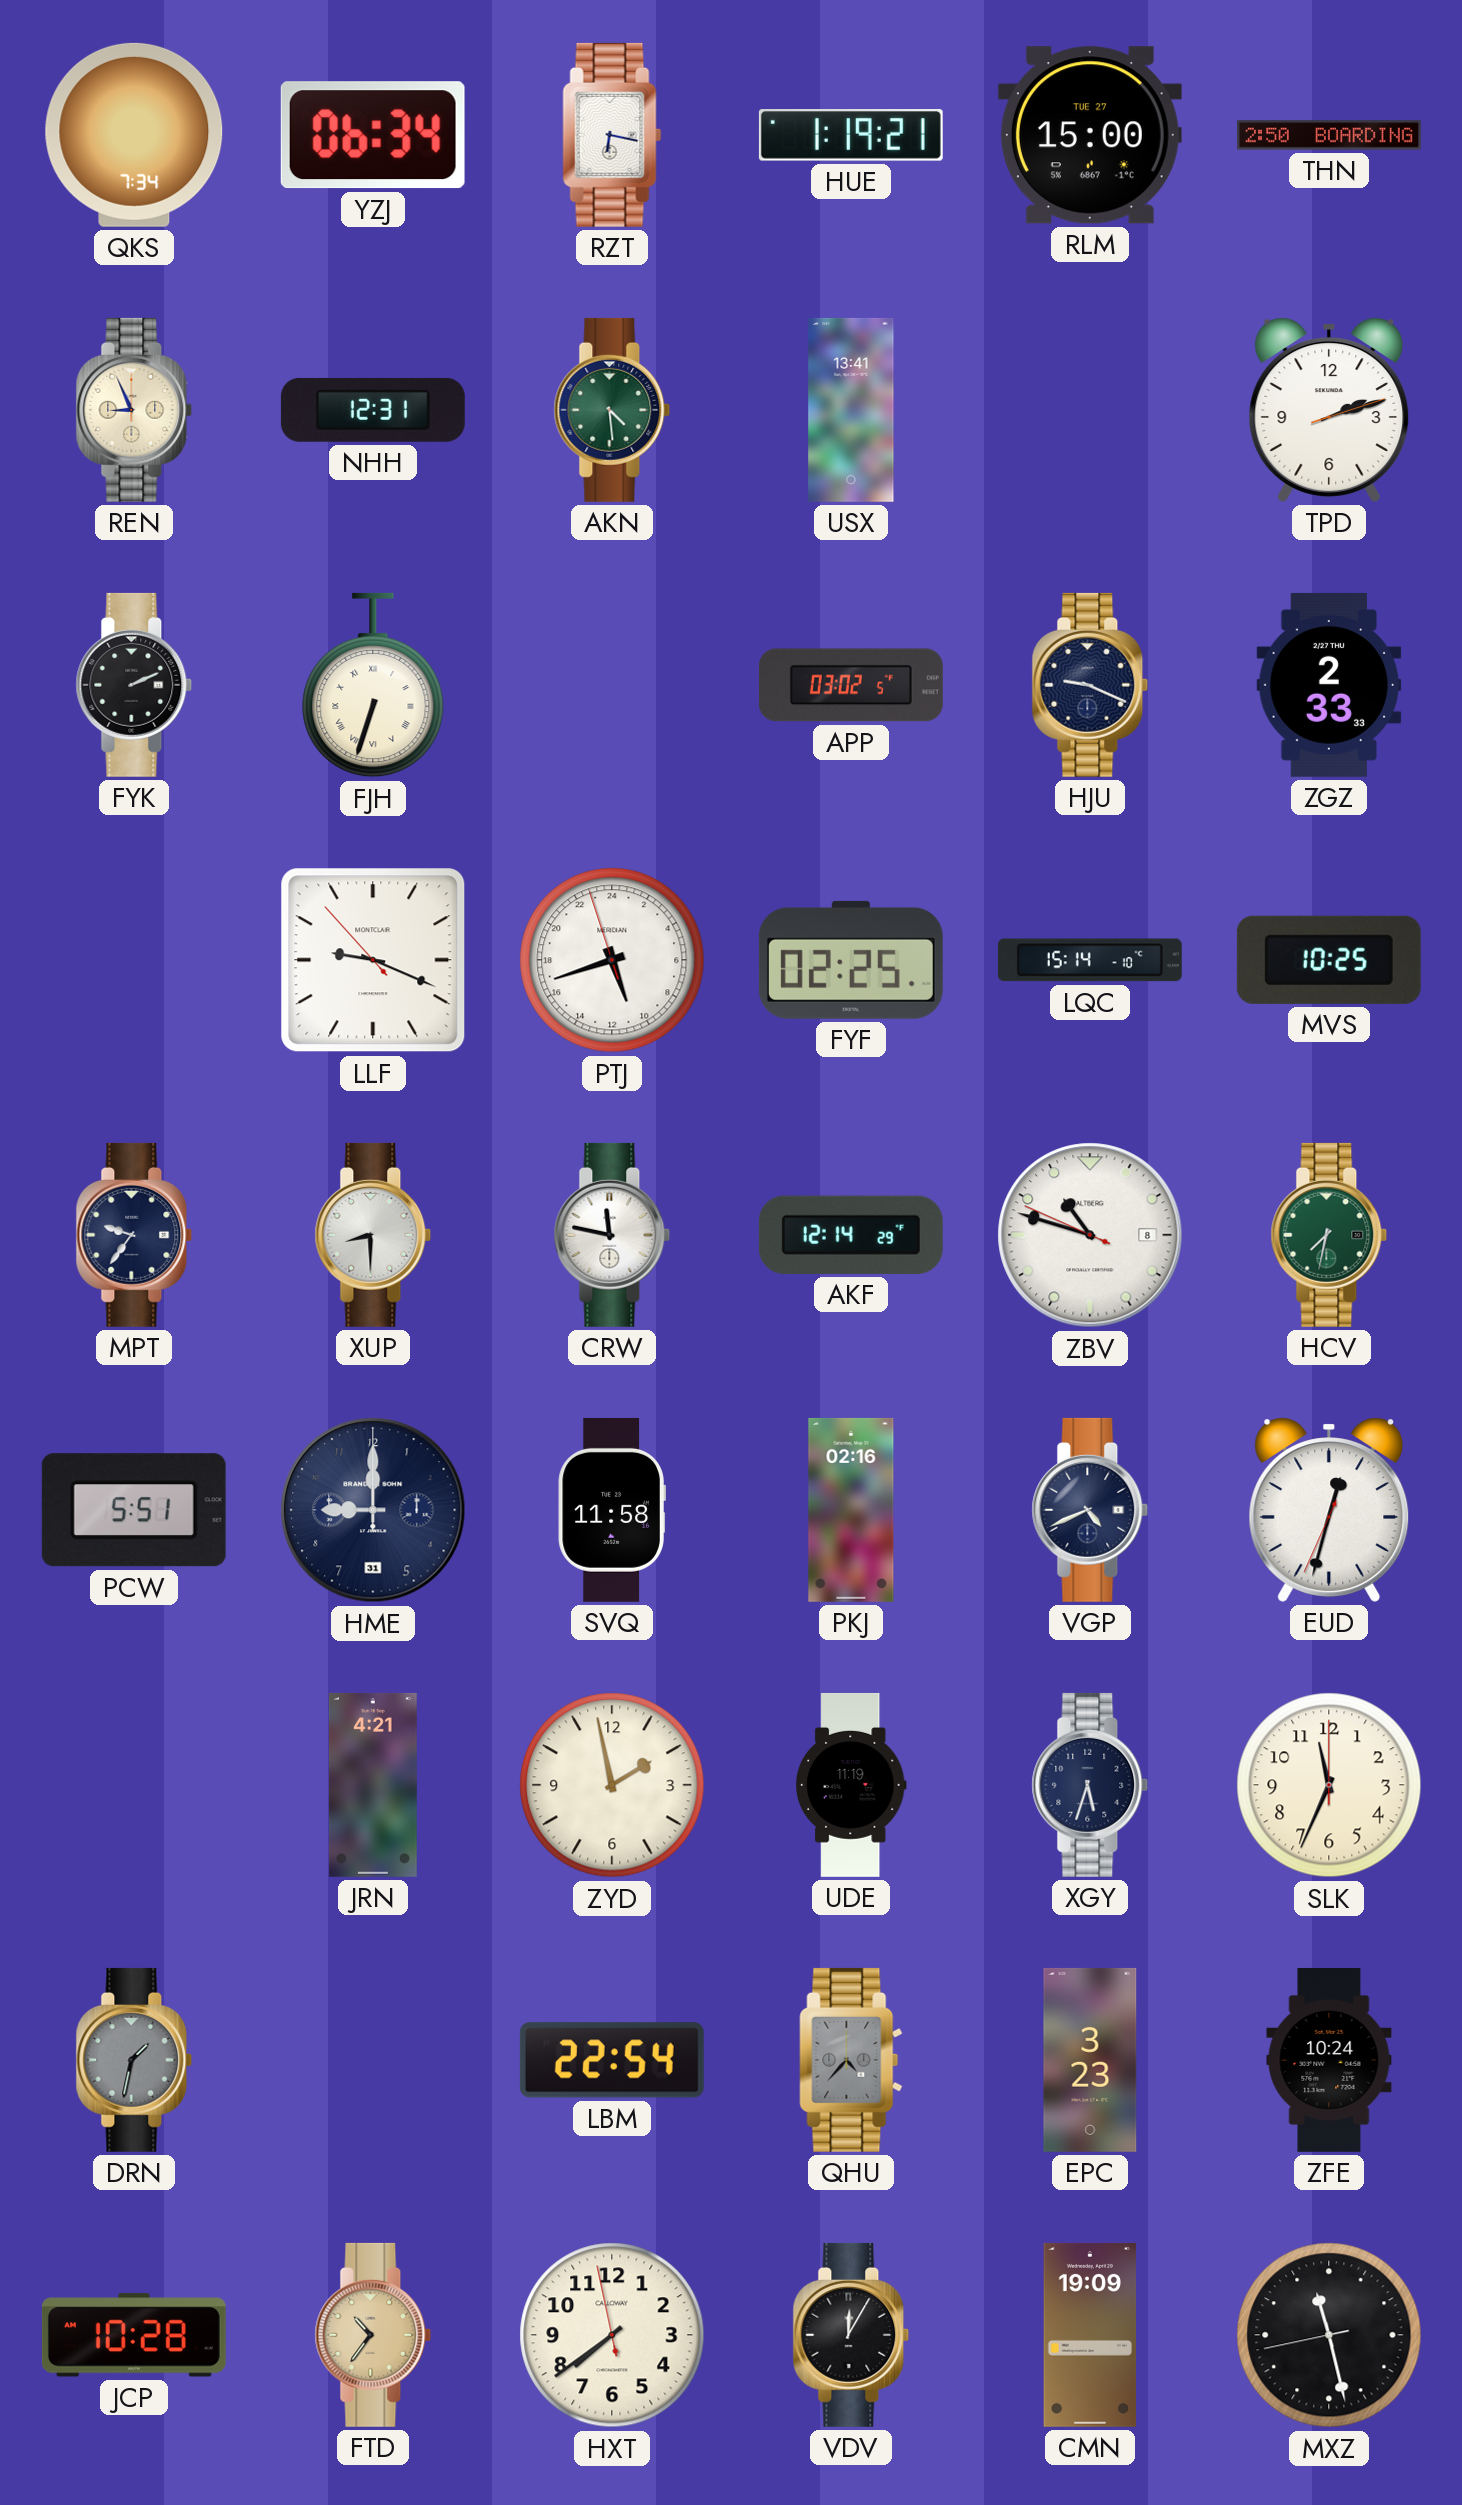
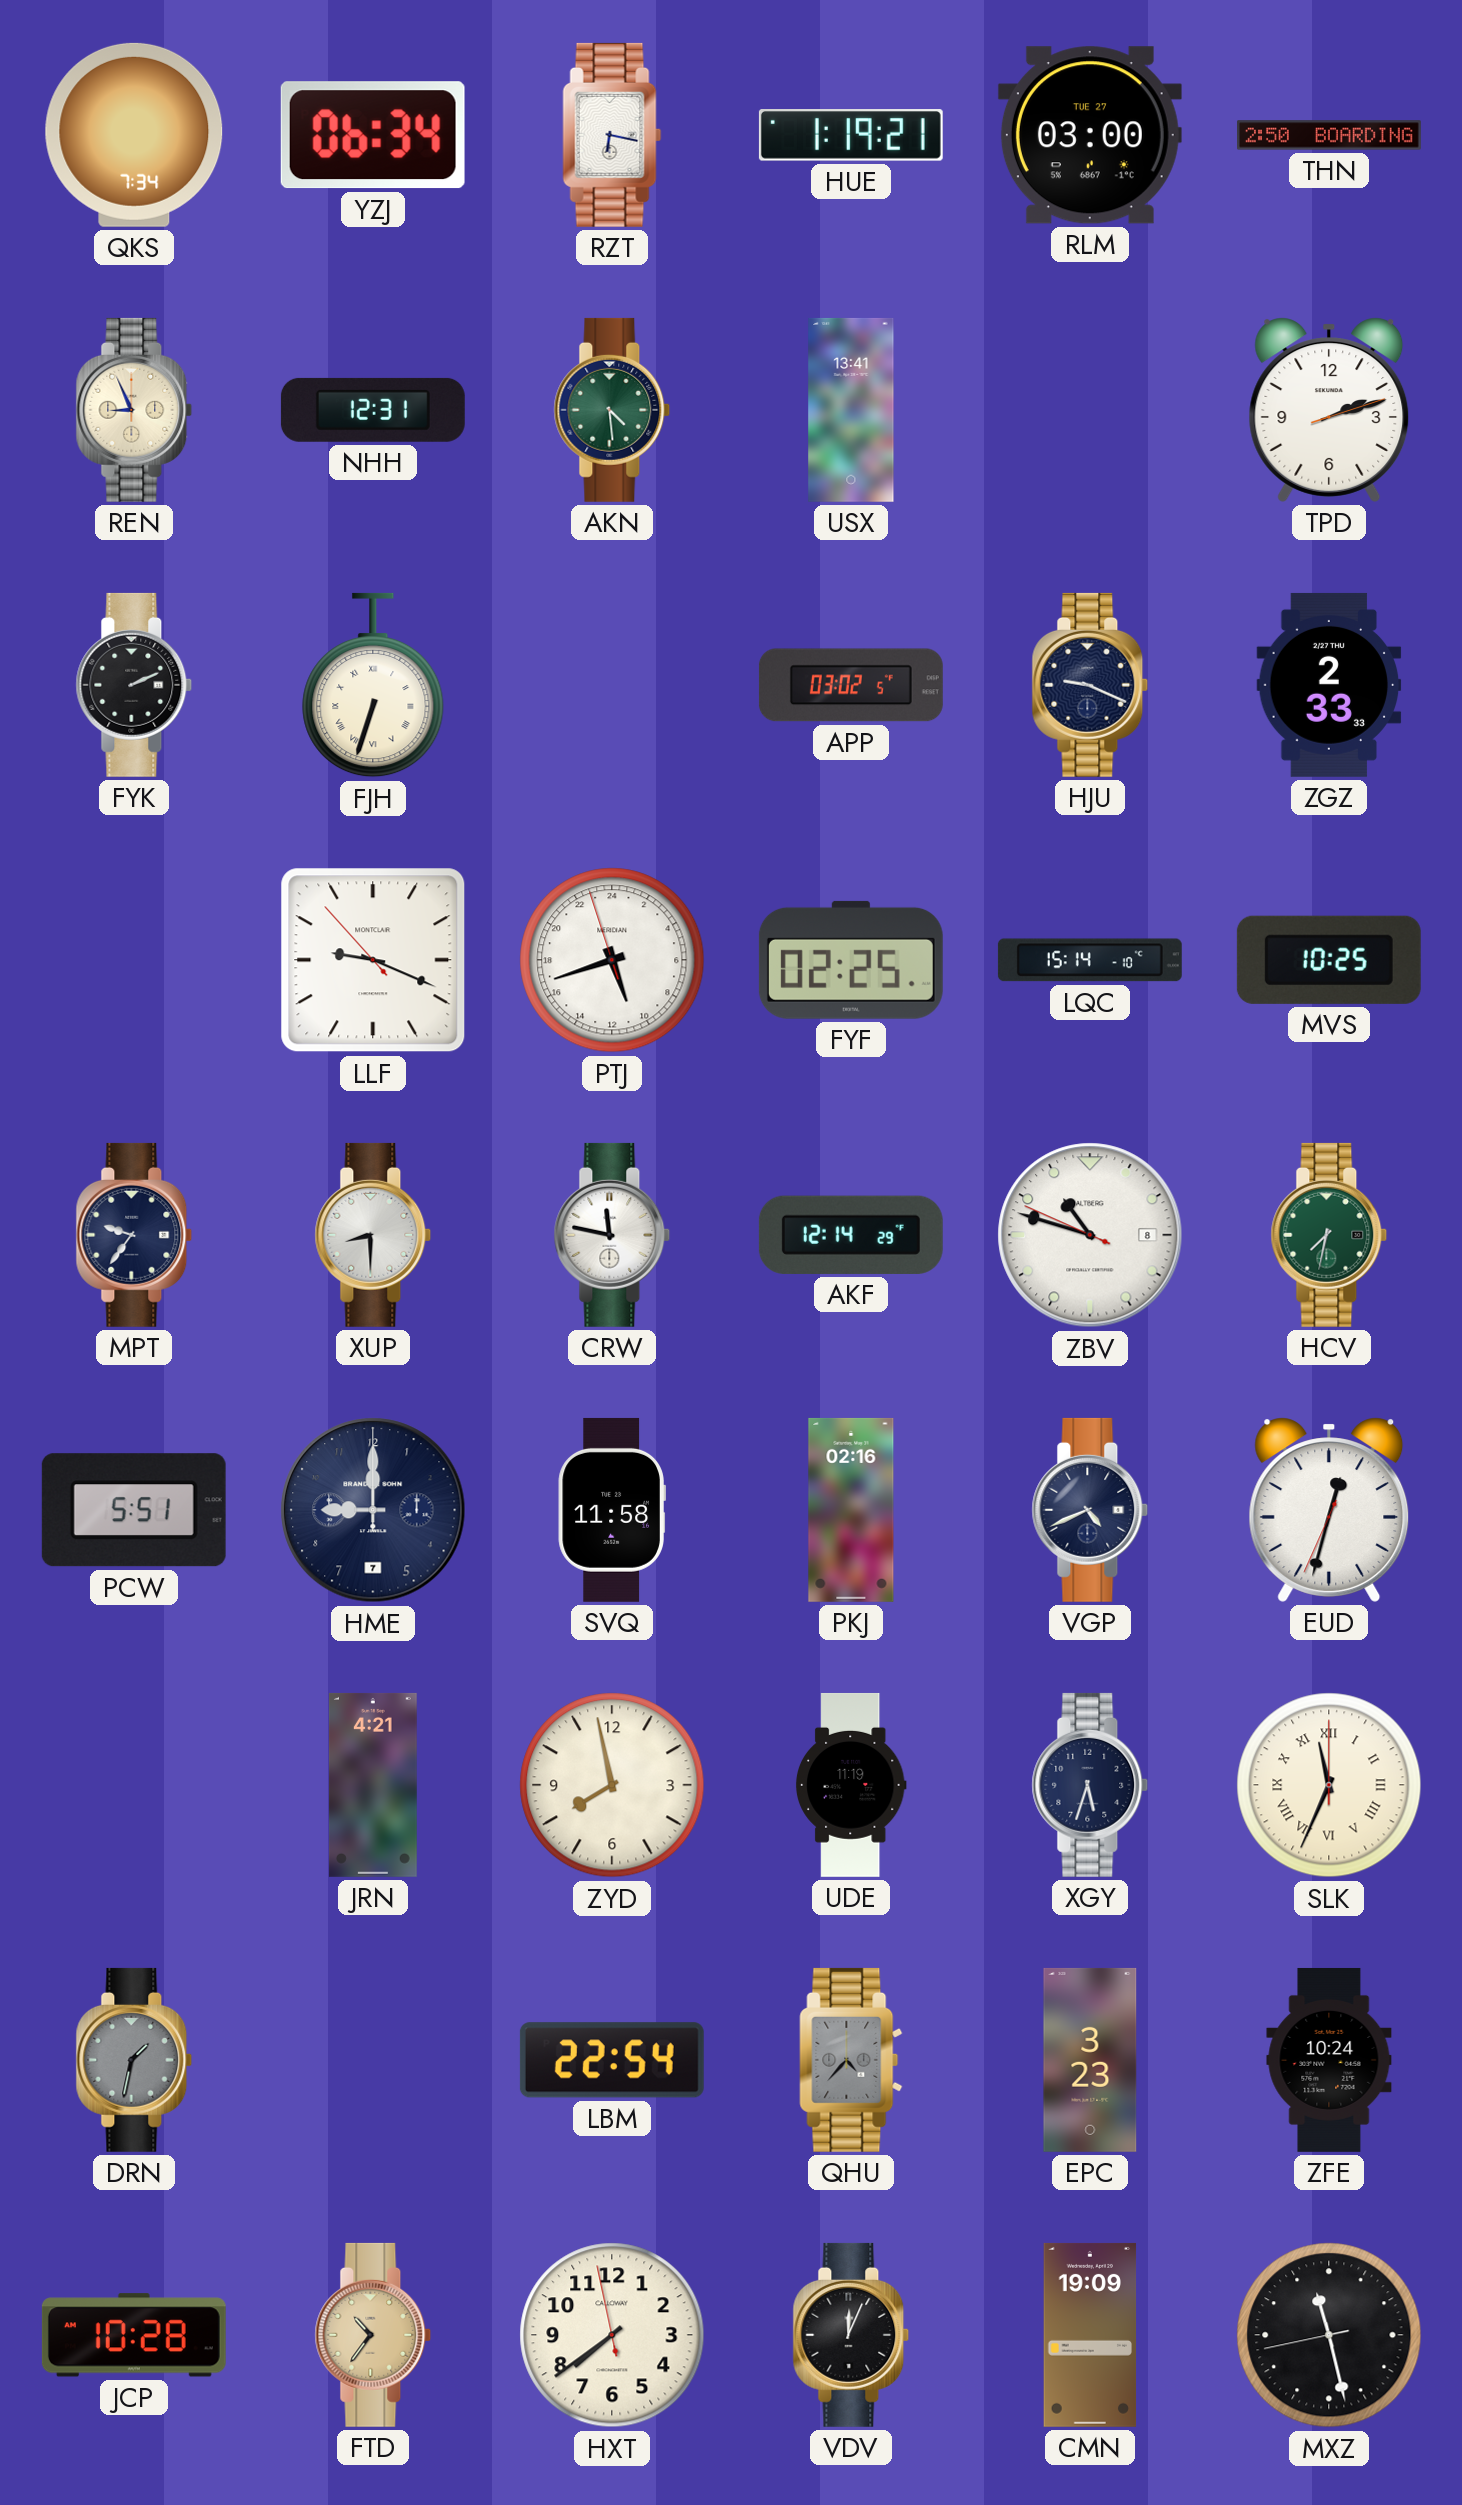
RLM: 15:00 -> 03:00
HME date: 31 -> 7
ZYD: 1:58 -> 7:58
SLK numerals: Arabic -> Roman
VDV: 12:05 -> 12:04
